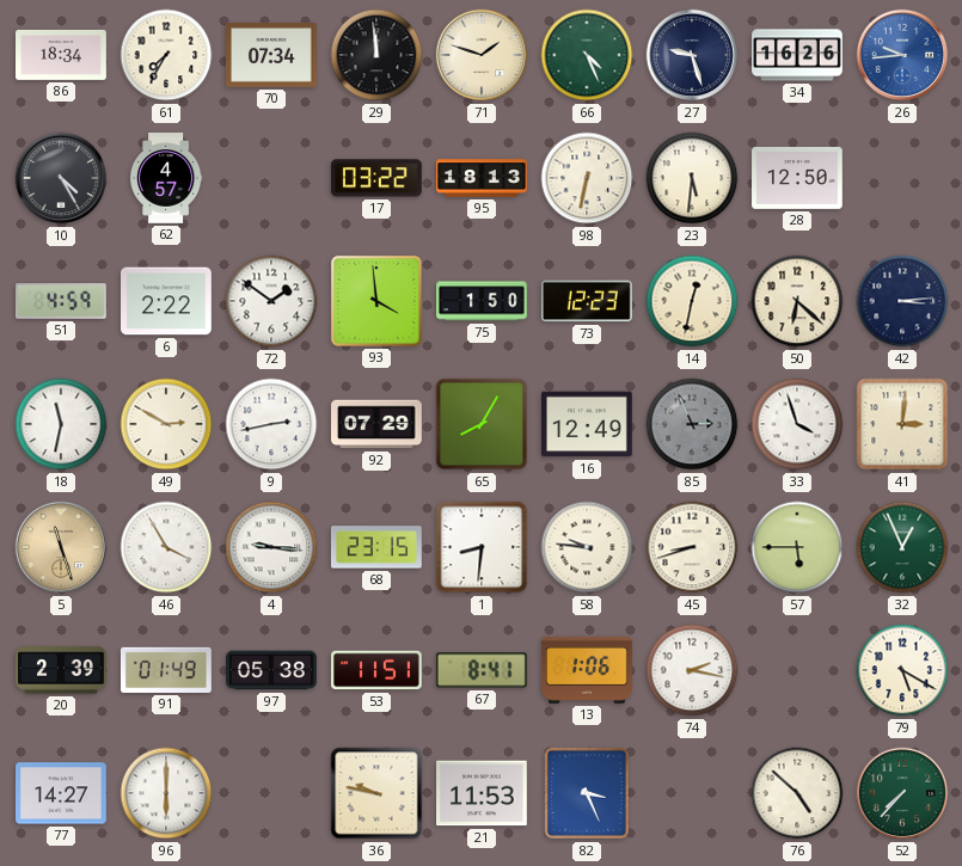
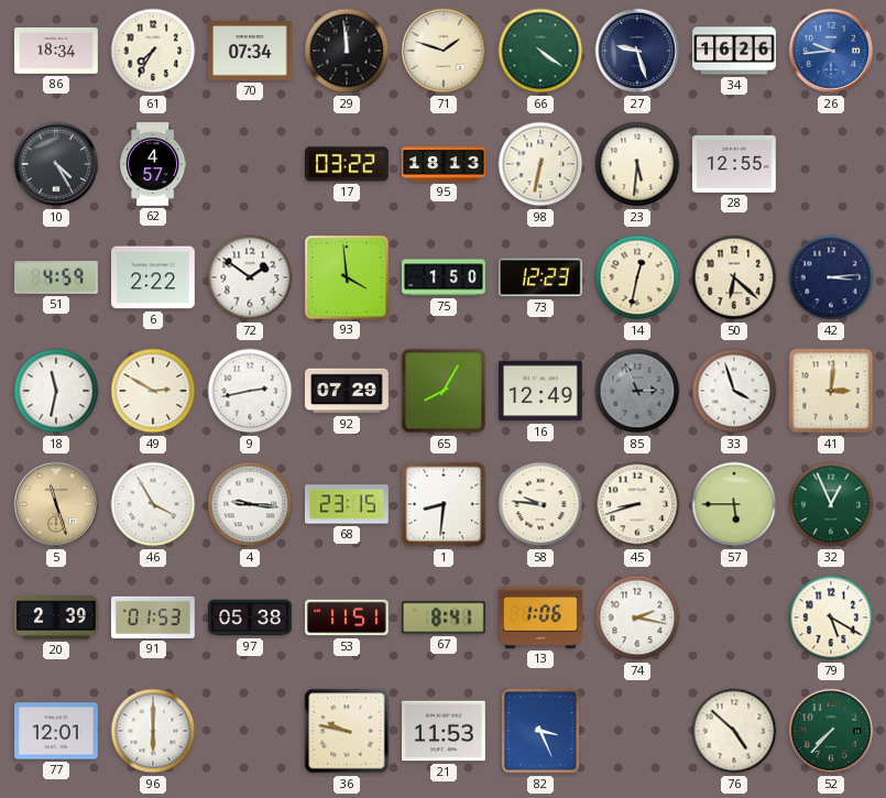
66: 4:26 -> 4:21
28: 12:50 -> 12:55
91: 01:49 -> 01:53
77: 14:27 -> 12:01
